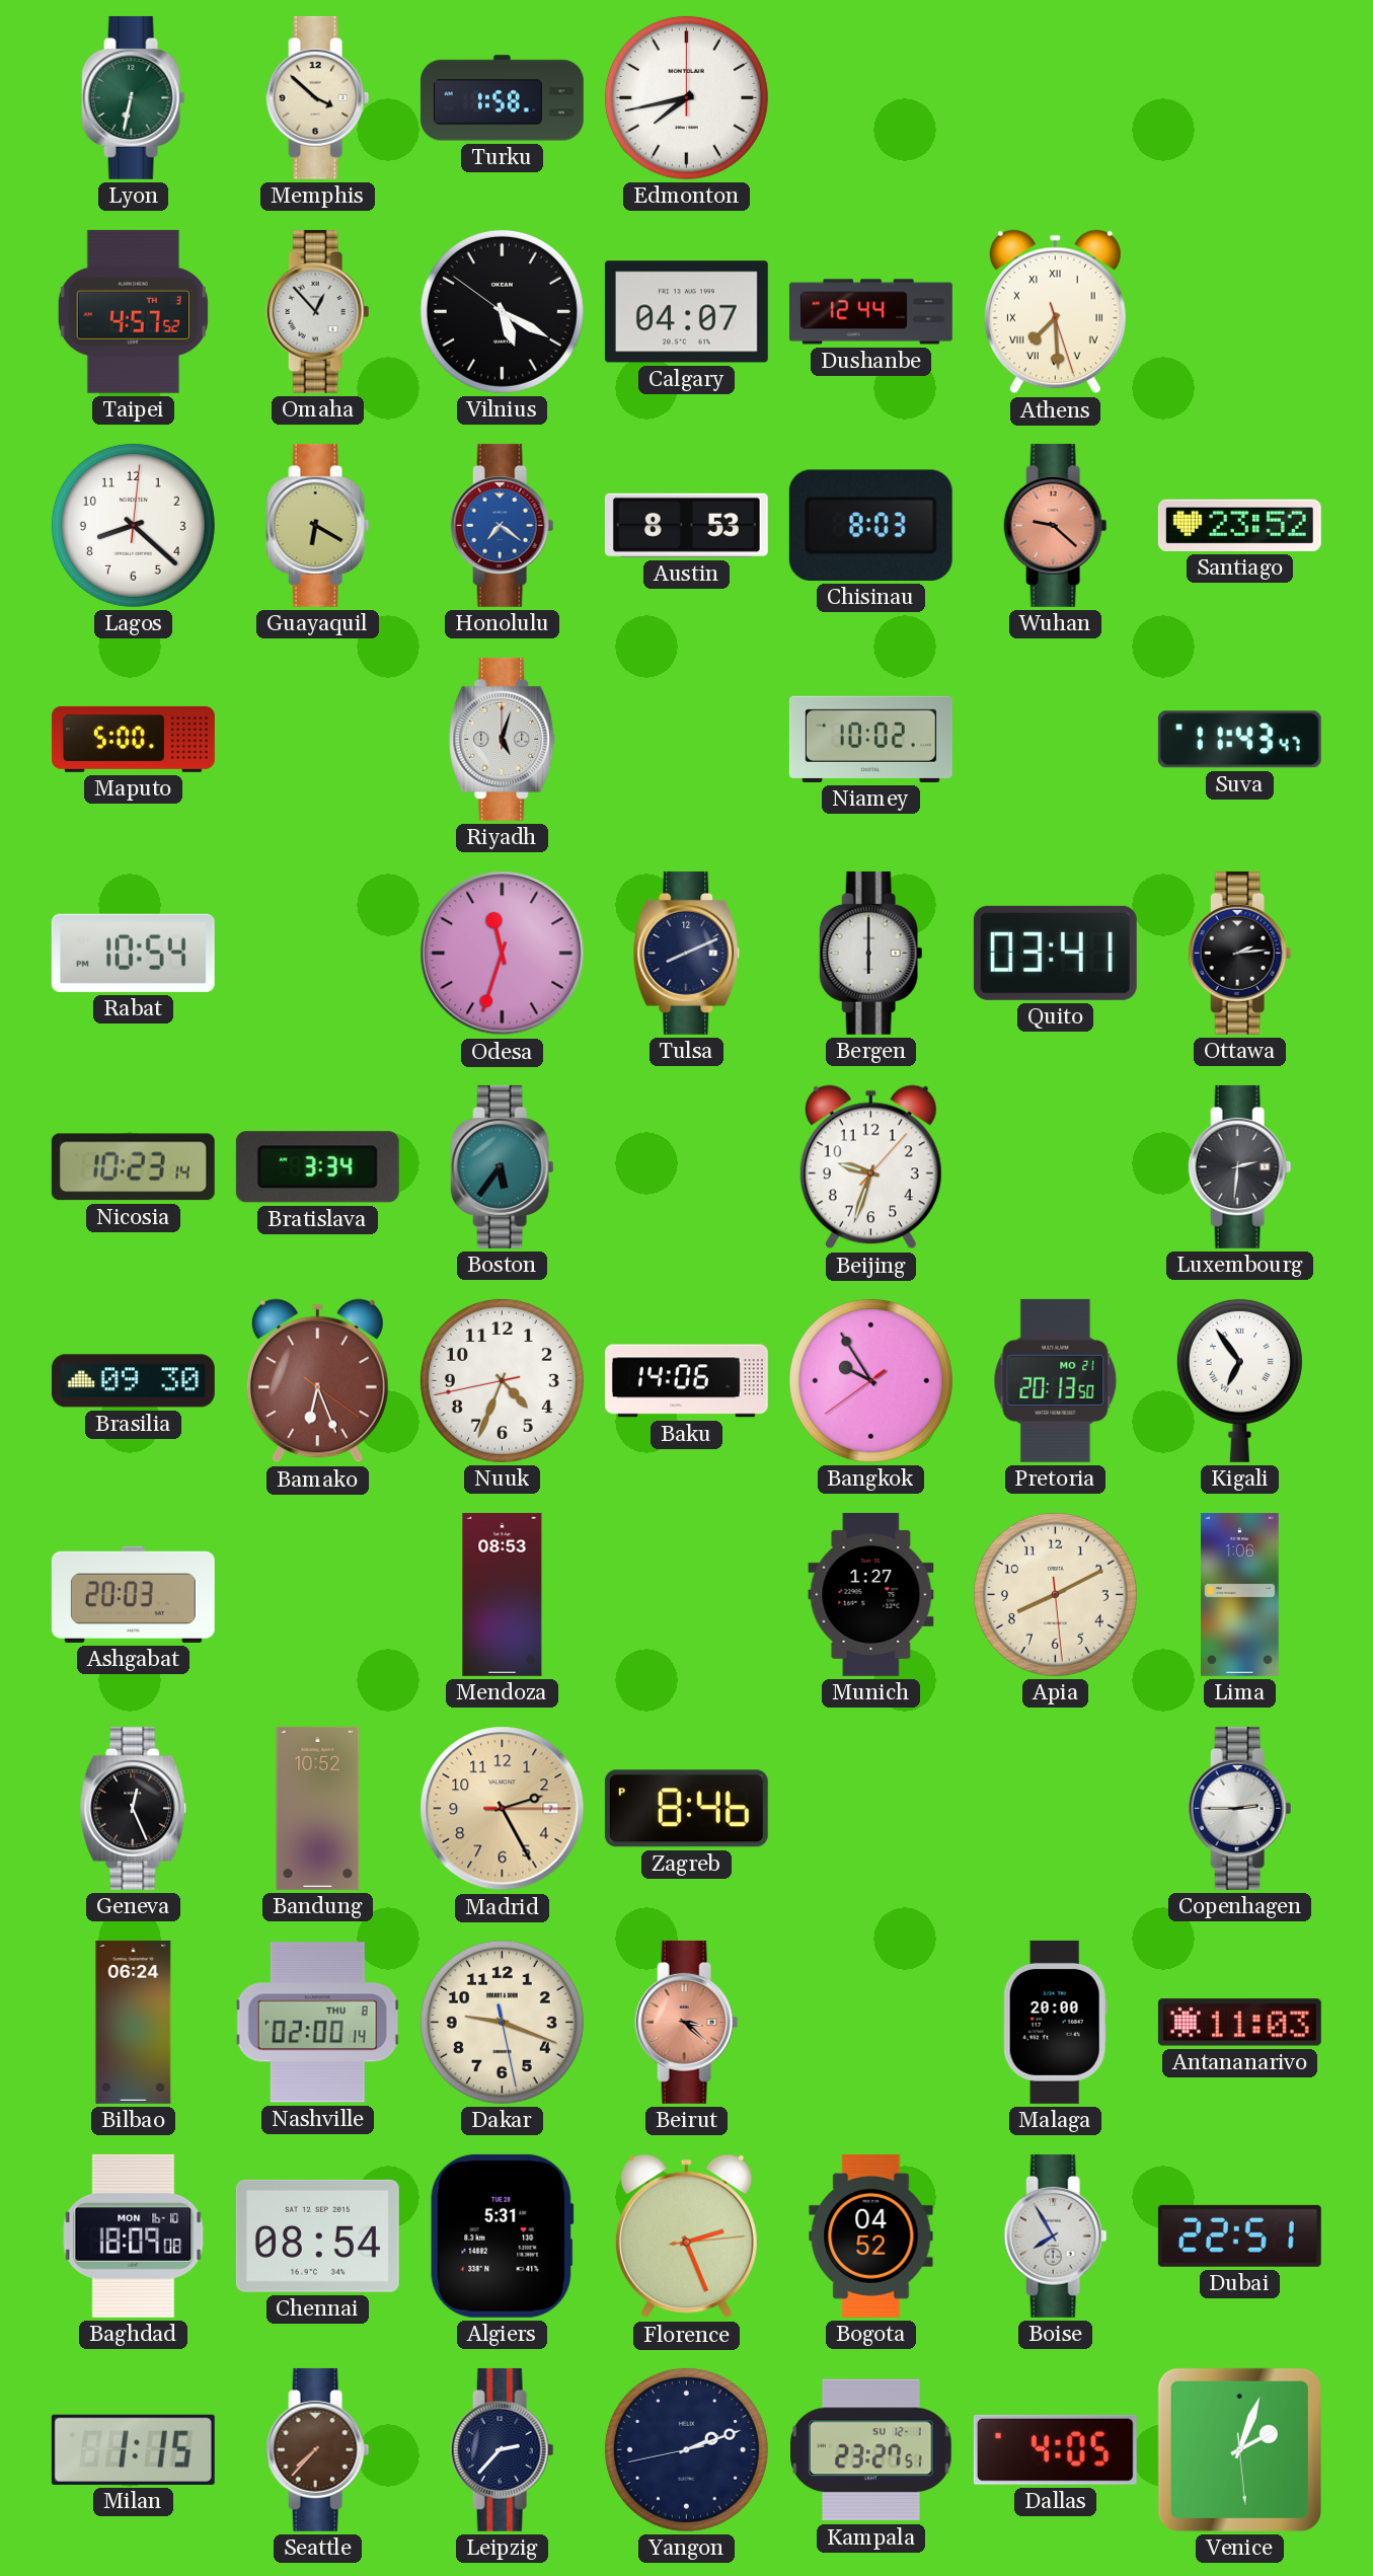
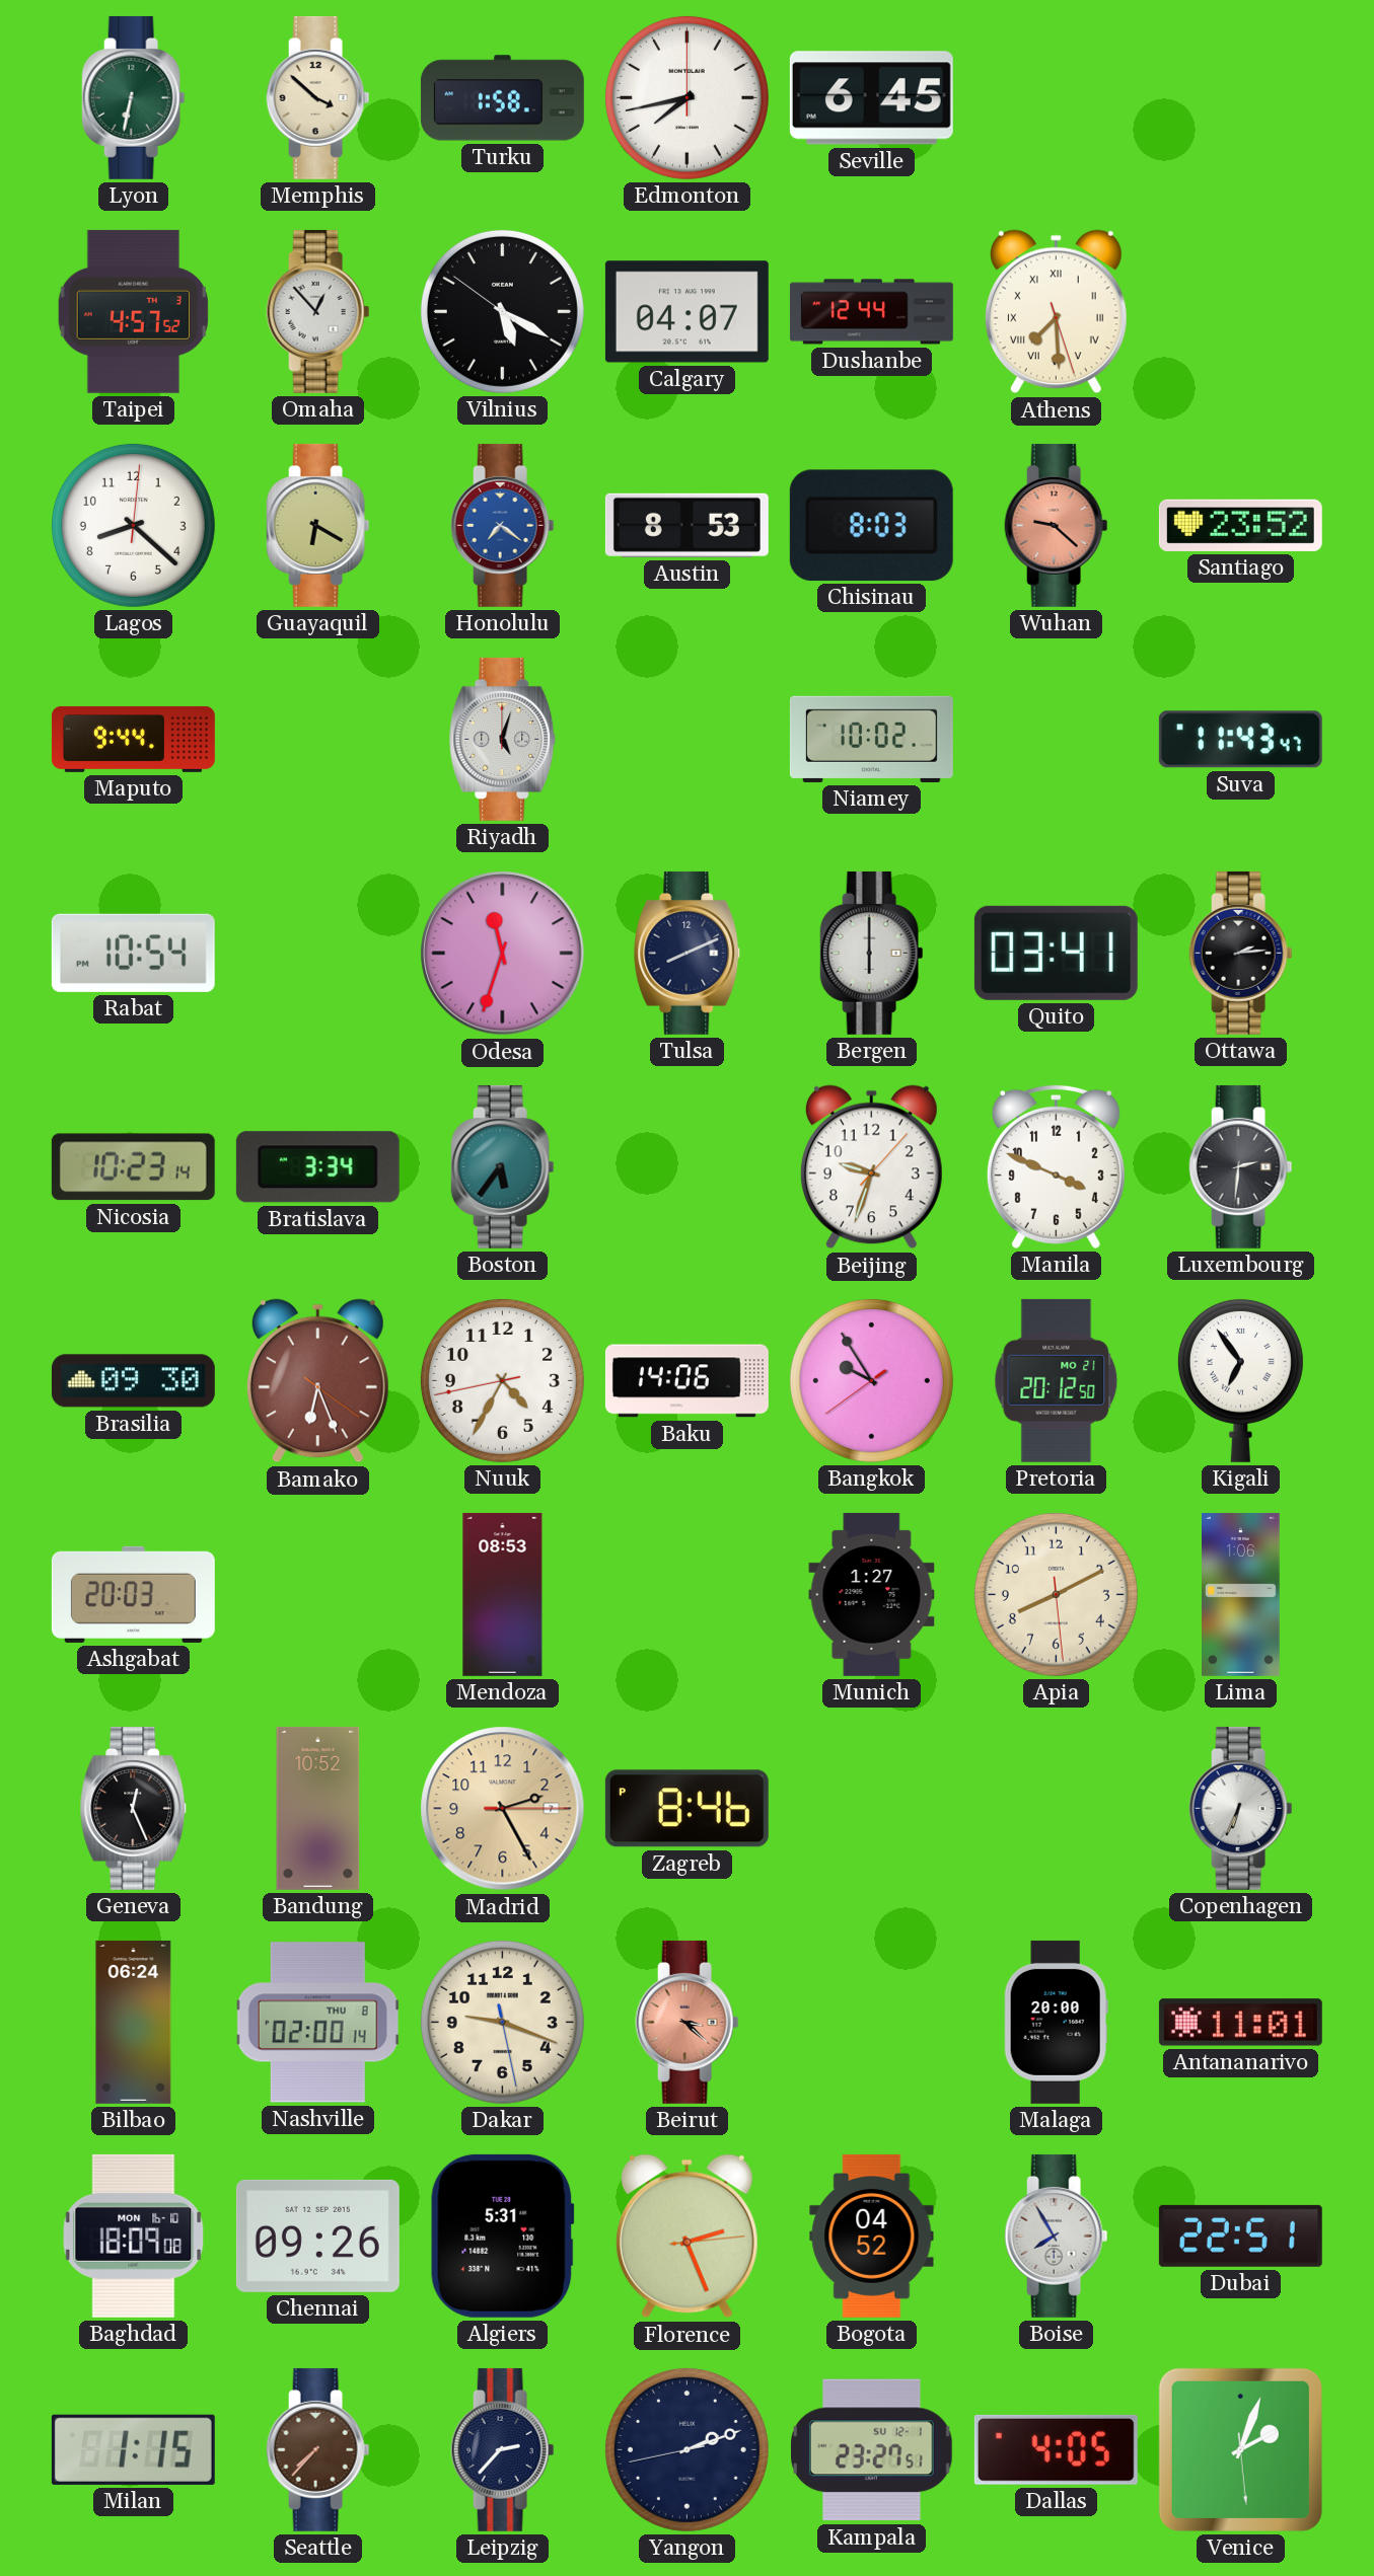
Seville: none -> 6:45
Maputo: 5:00 -> 9:44
Manila: none -> 3:49
Nuuk: 4:33 -> 4:34
Pretoria: 20:13 -> 20:12
Copenhagen: 2:45 -> 6:34
Antananarivo: 11:03 -> 11:01
Chennai: 08:54 -> 09:26
